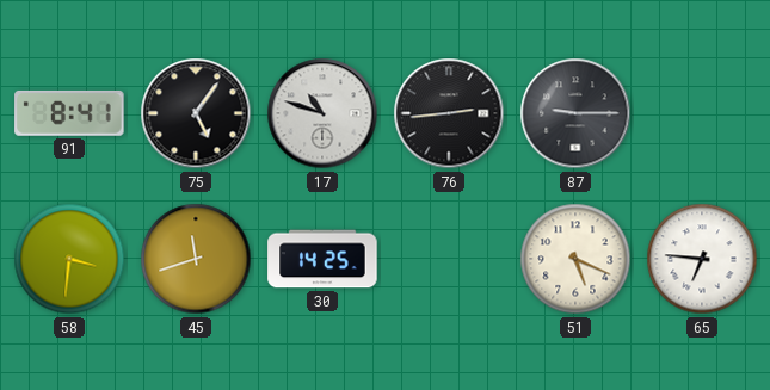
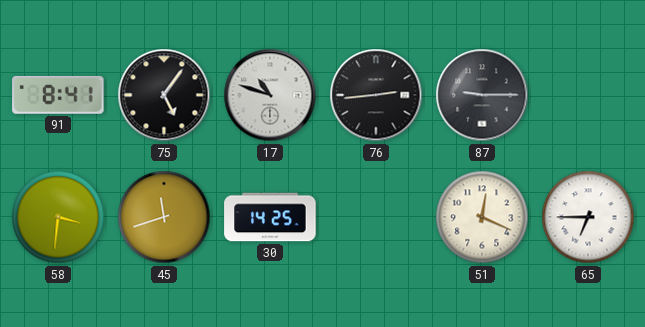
51: 5:19 -> 12:19
65: 6:46 -> 6:45
